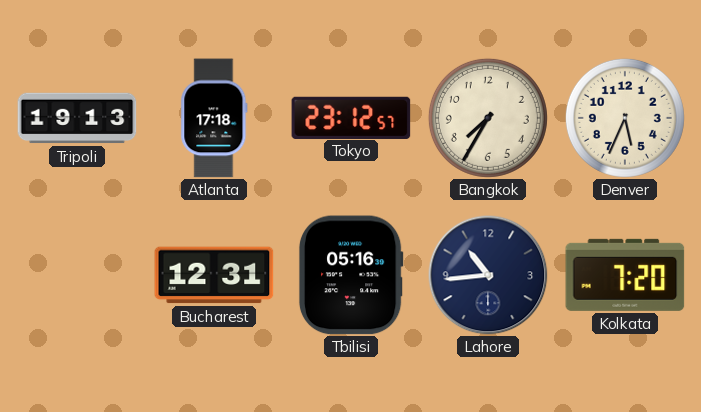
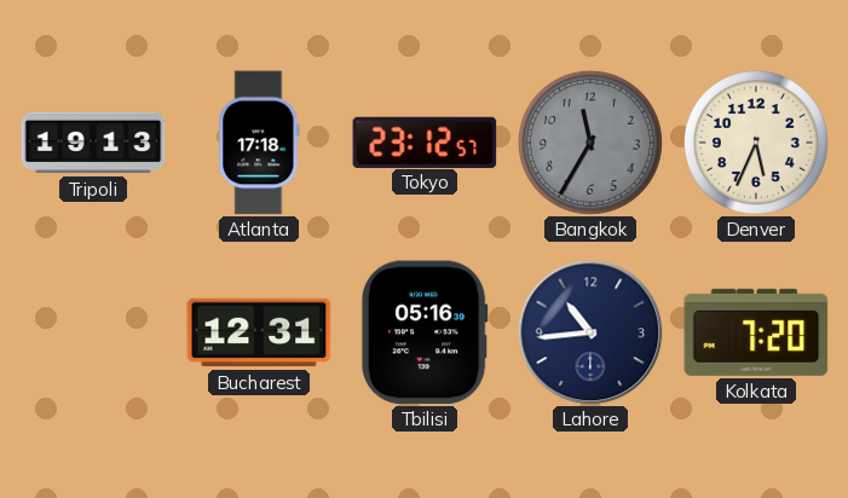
Bangkok: 7:35 -> 11:35
Bangkok dial: cream -> grey
